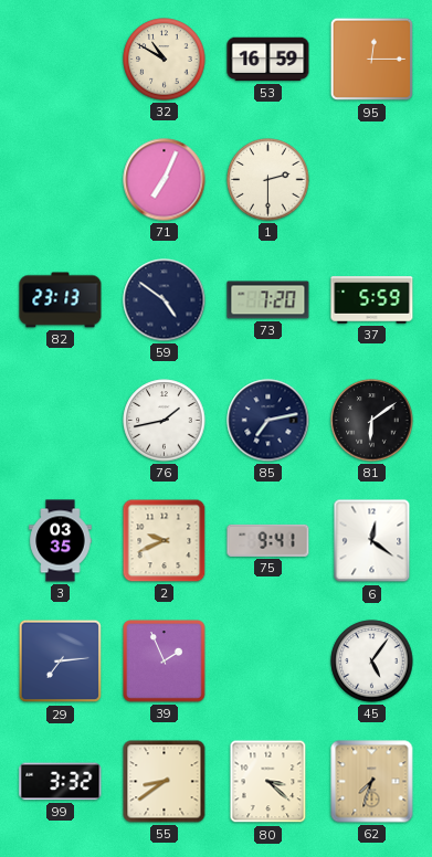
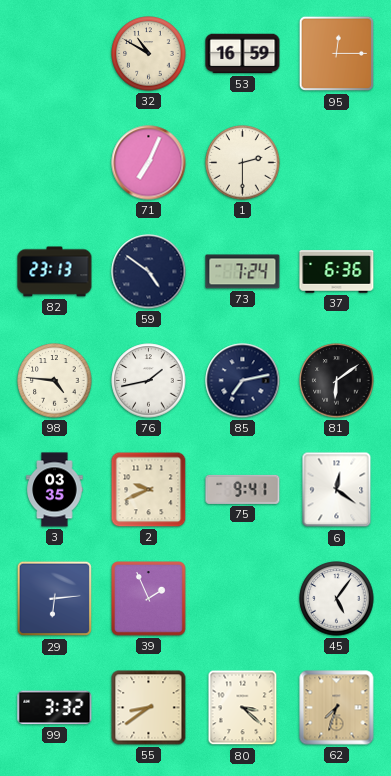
73: 7:20 -> 7:24
37: 5:59 -> 6:36
98: none -> 4:46
29: 7:14 -> 6:14
